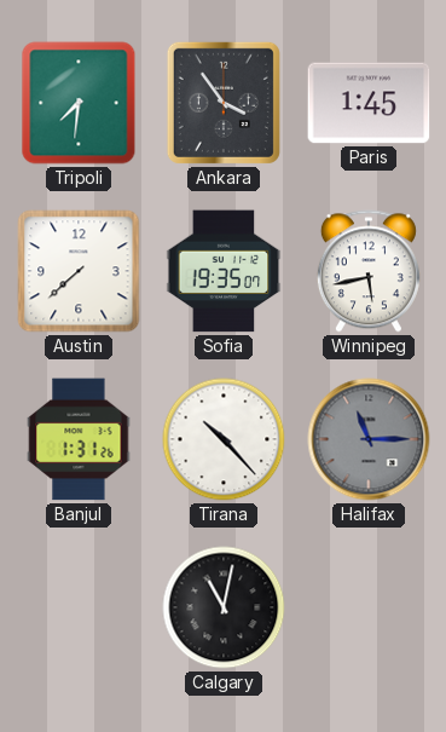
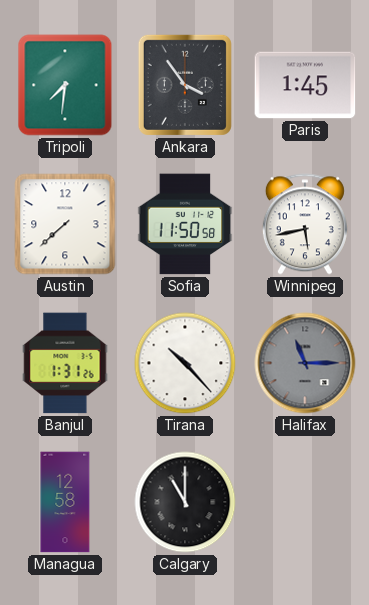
Sofia: 19:35 -> 11:50
Managua: none -> 12:58
Calgary: 11:02 -> 11:00
